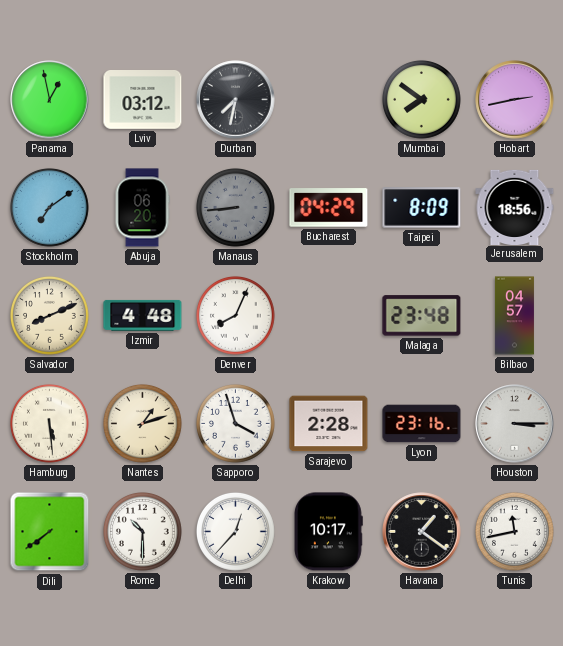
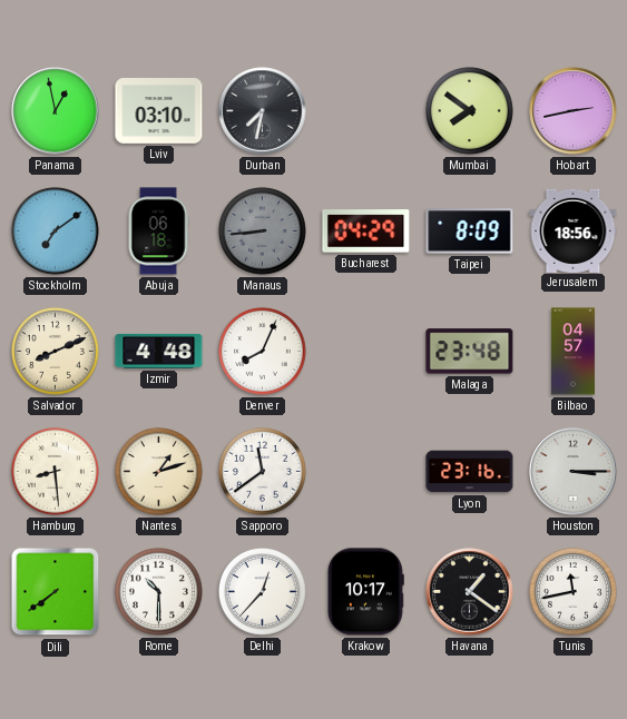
Lviv: 03:12 -> 03:10
Abuja: 06:20 -> 06:18
Hamburg: 5:29 -> 8:29
Sapporo: 3:57 -> 11:39
Sarajevo: 2:28 -> none
